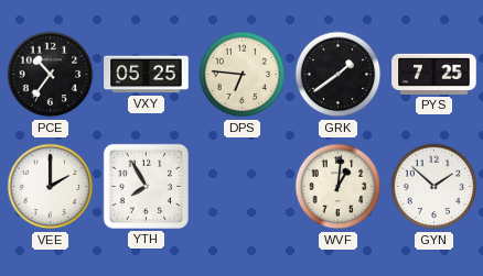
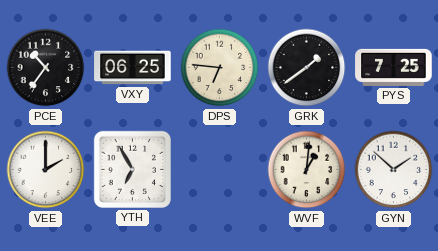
VXY: 05:25 -> 06:25
YTH: 7:55 -> 6:55
